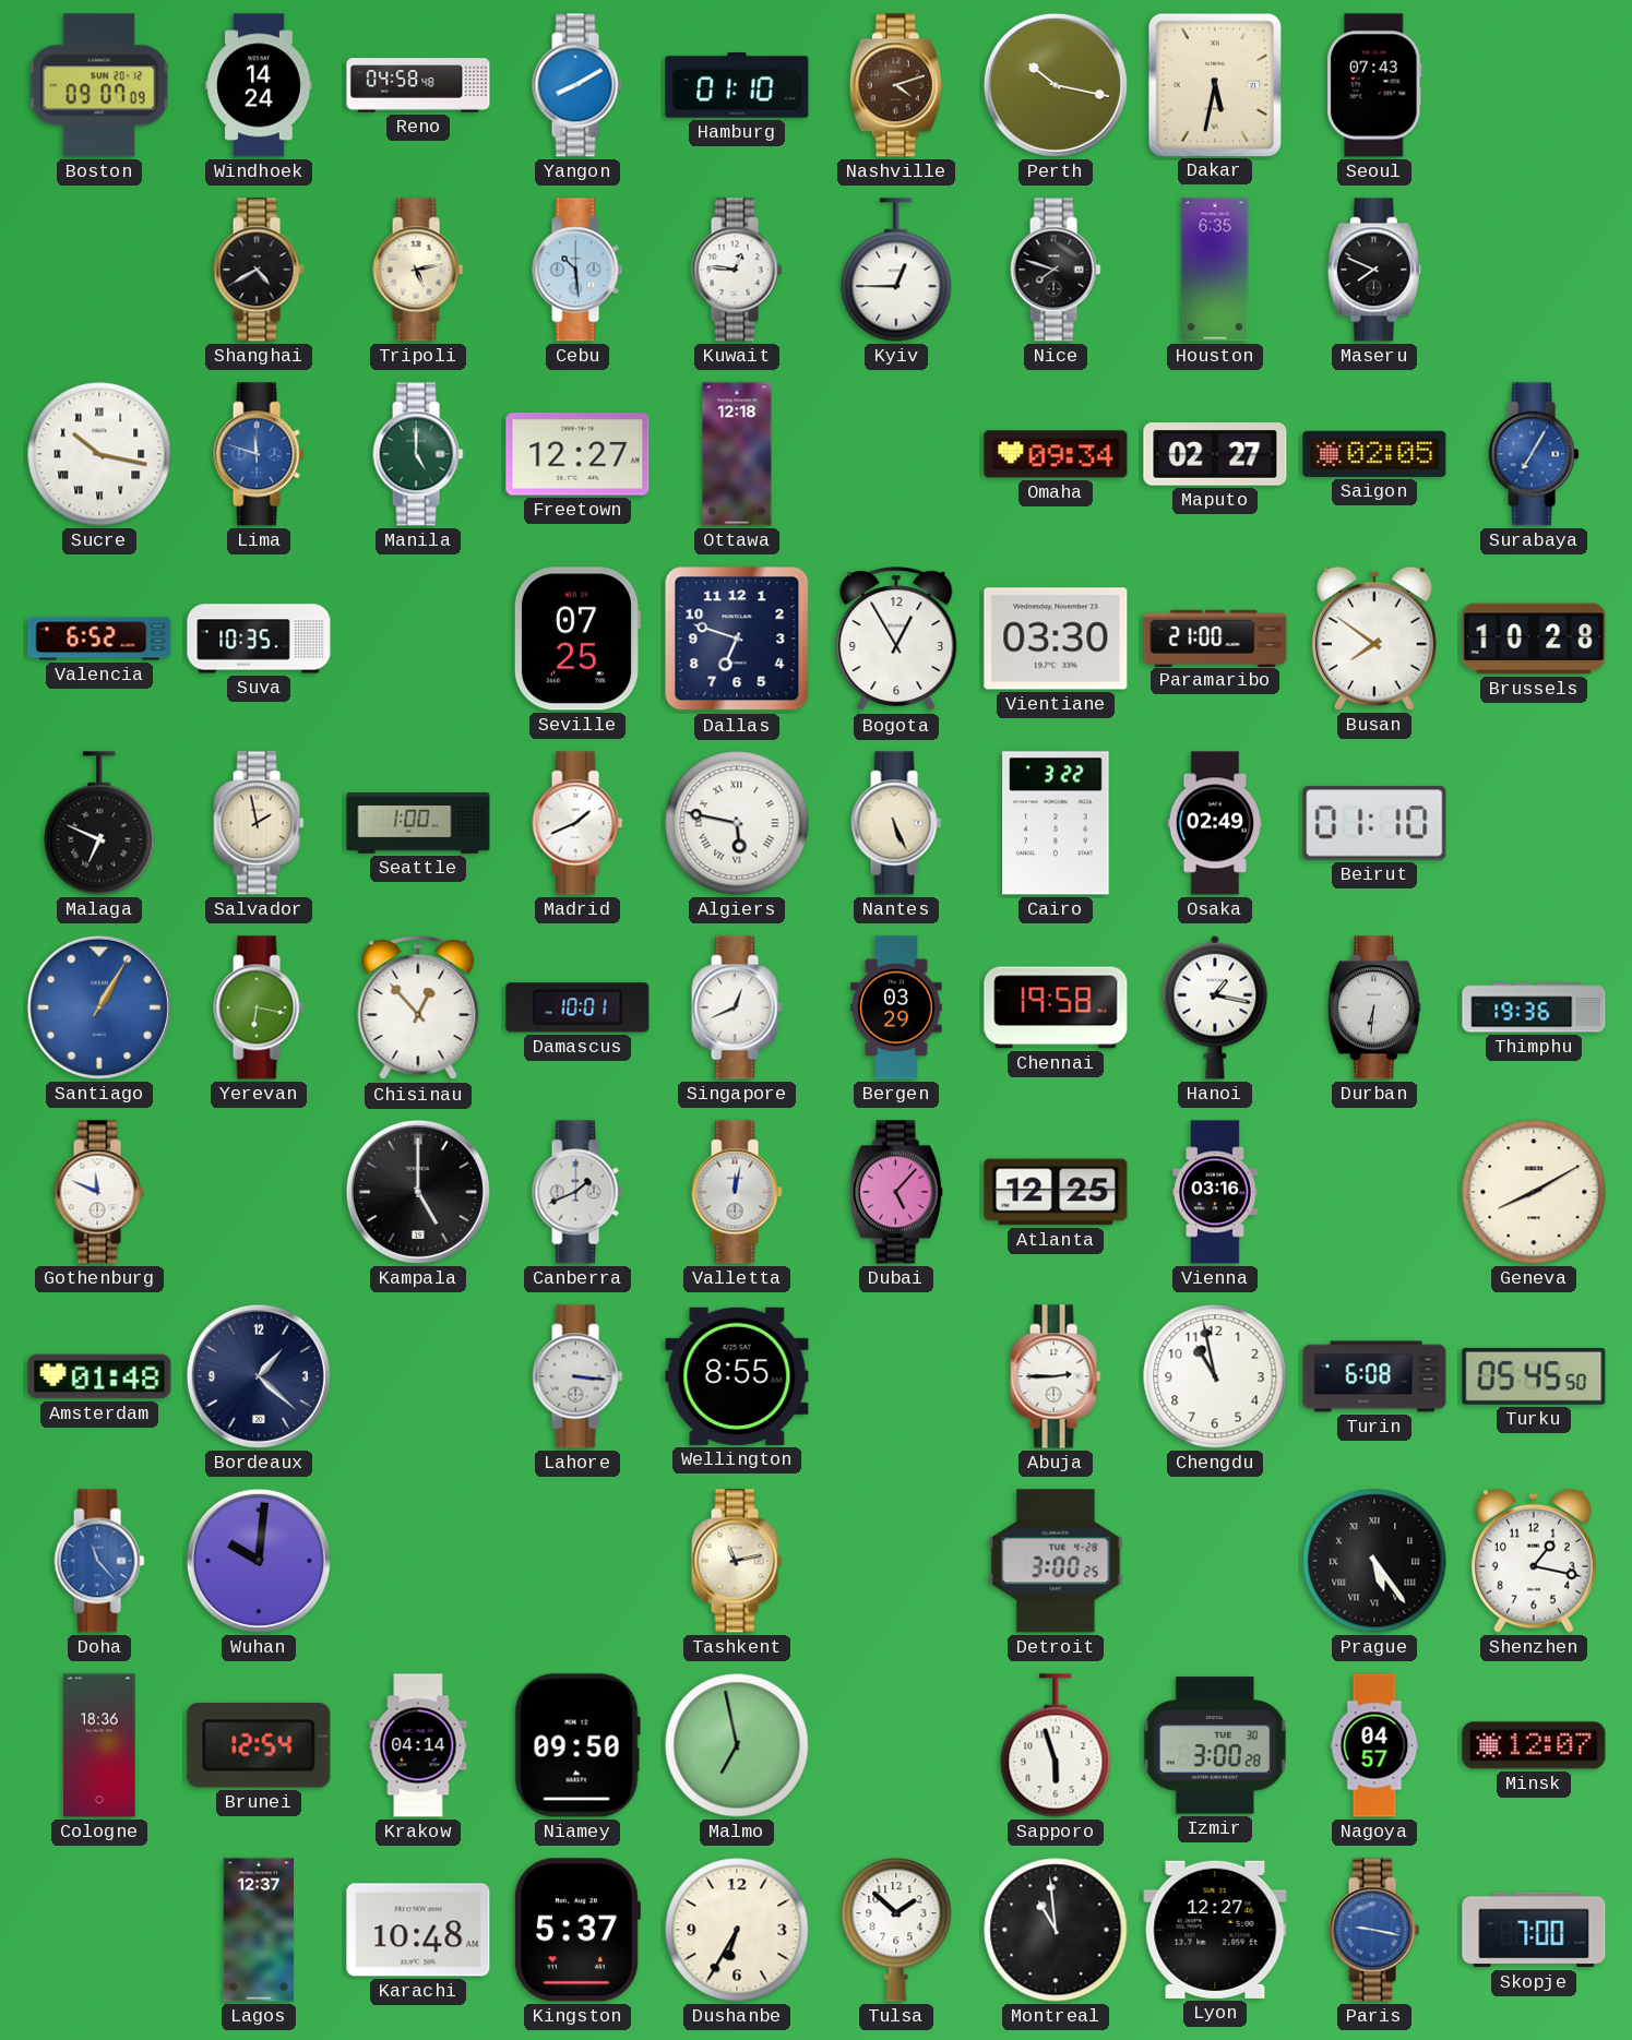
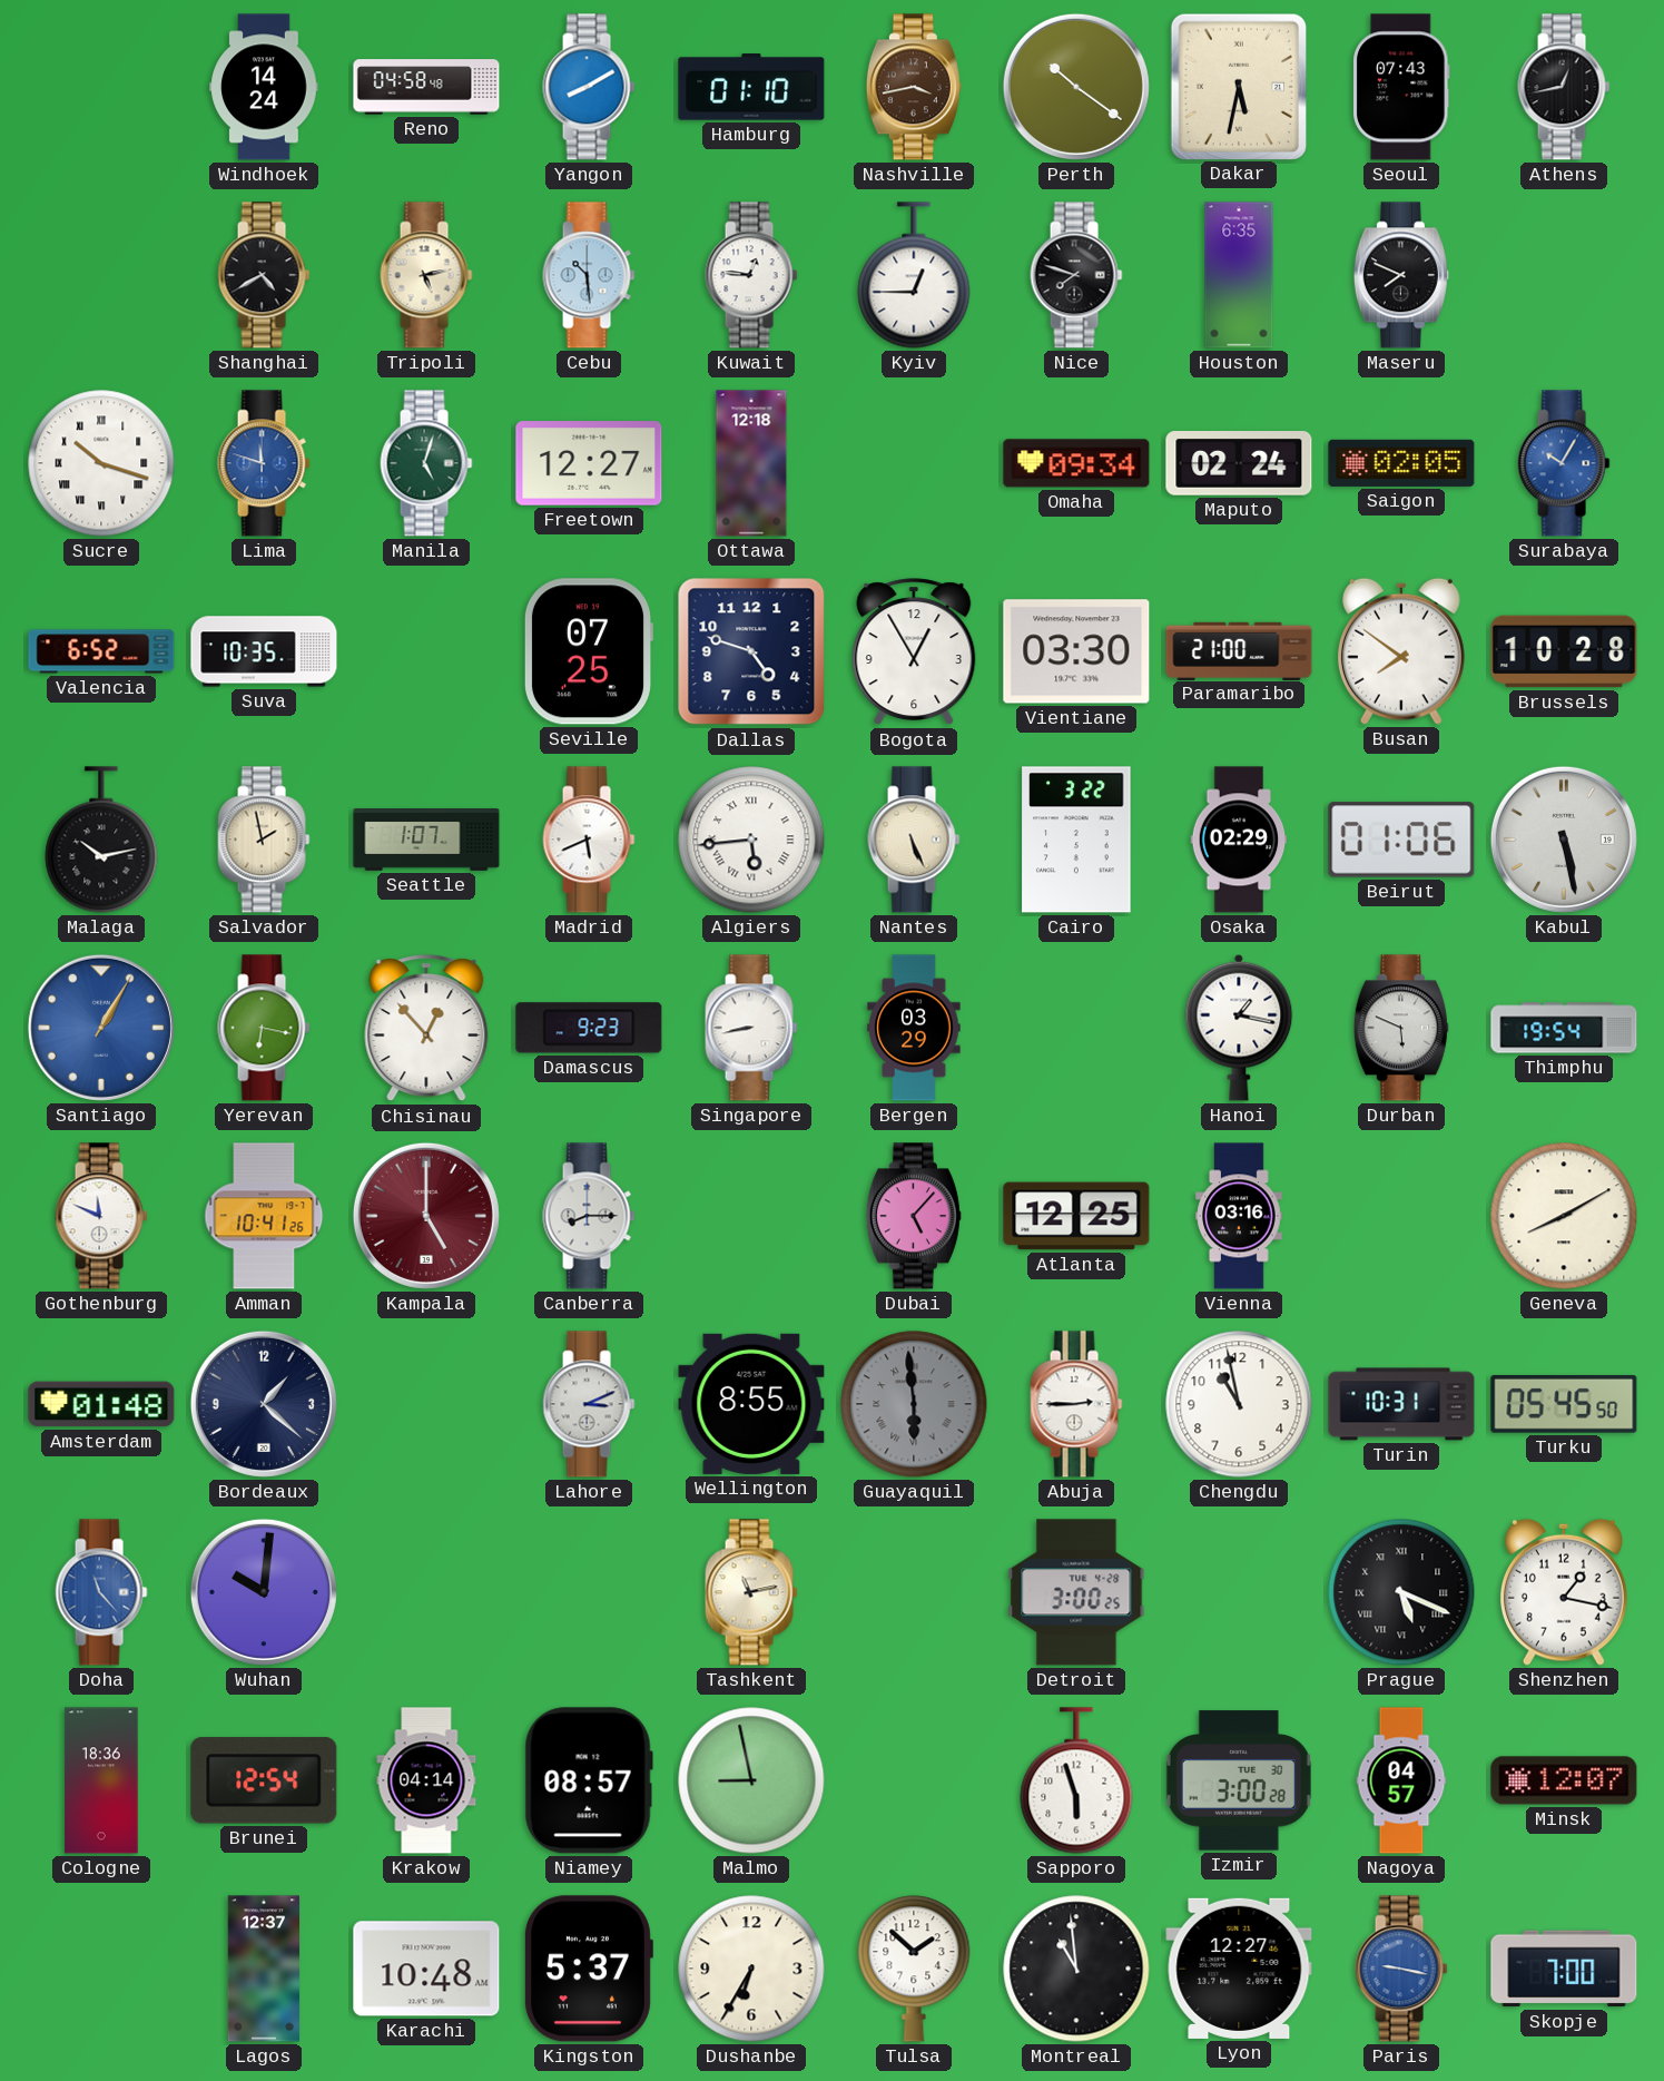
Boston: 09:07 -> none
Nashville: 4:12 -> 3:43
Perth: 10:17 -> 10:21
Athens: none -> 12:43
Sucre: 10:17 -> 10:18
Manila: 5:00 -> 5:03
Maputo: 02:27 -> 02:24
Surabaya: 7:05 -> 10:05
Dallas: 6:48 -> 4:48
Malaga: 6:49 -> 10:13
Seattle: 1:00 -> 1:07
Madrid: 1:41 -> 5:41
Algiers: 5:47 -> 5:44
Osaka: 02:49 -> 02:29
Beirut: 01:10 -> 01:06
Kabul: none -> 5:28
Damascus: 10:01 -> 9:23
Singapore: 12:41 -> 8:43
Chennai: 19:58 -> none
Durban: 6:31 -> 5:49
Thimphu: 19:36 -> 19:54
Amman: none -> 10:41
Kampala dial: black -> burgundy
Canberra: 1:41 -> 8:15
Valletta: 12:02 -> none
Lahore: 3:16 -> 3:11
Guayaquil: none -> 5:59
Turin: 6:08 -> 10:31
Prague: 5:24 -> 5:19
Niamey: 09:50 -> 08:57
Malmo: 6:58 -> 8:58
